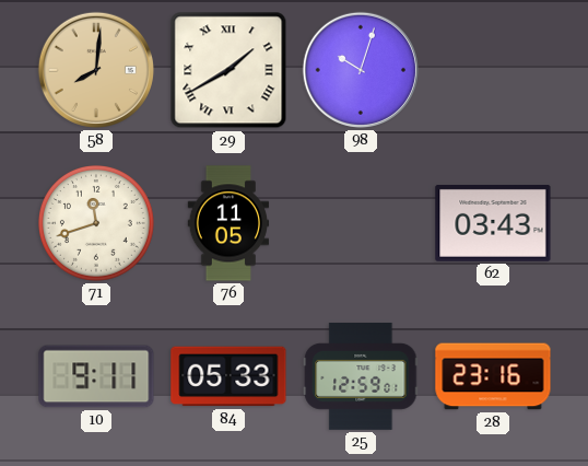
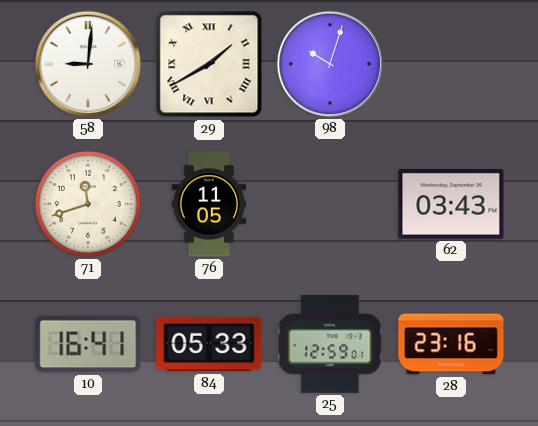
58: 8:01 -> 9:01
58 dial: champagne -> white
10: 9:11 -> 16:41
